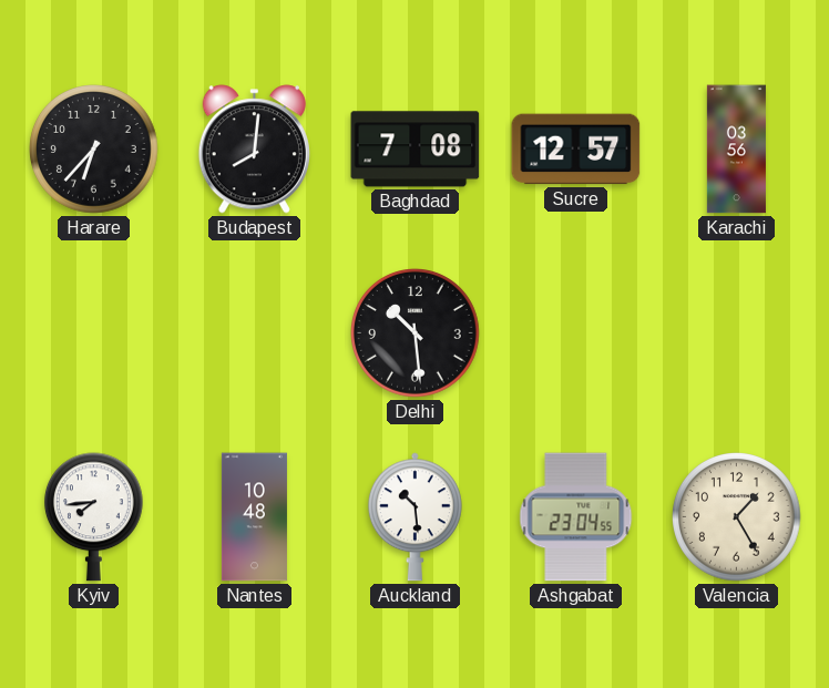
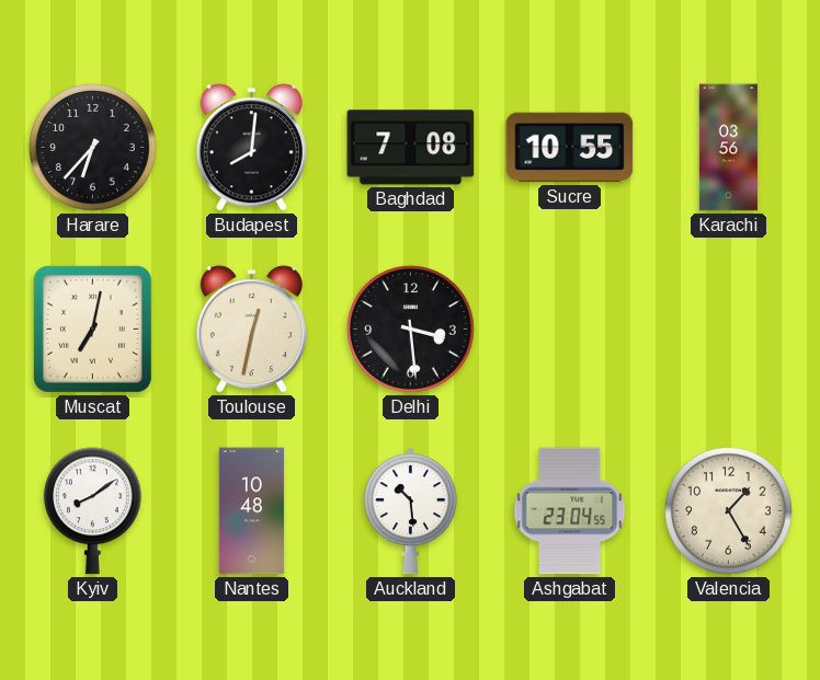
Sucre: 12:57 -> 10:55
Muscat: none -> 7:02
Toulouse: none -> 12:32
Delhi: 10:29 -> 3:29
Kyiv: 7:44 -> 8:09
